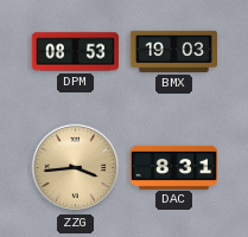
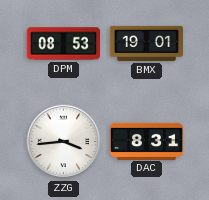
BMX: 19:03 -> 19:01
ZZG dial: champagne -> white
